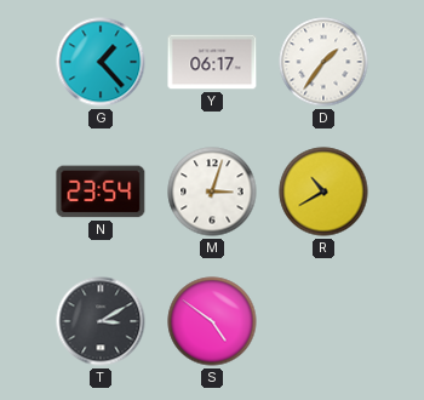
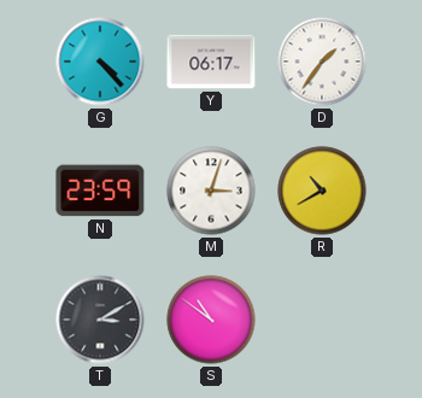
G: 1:23 -> 4:23
N: 23:54 -> 23:59
S: 4:51 -> 10:51
